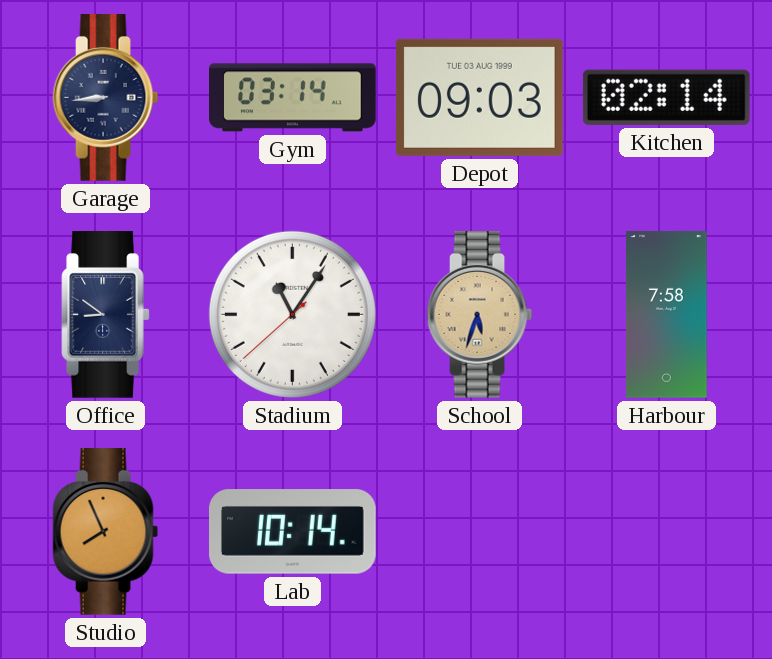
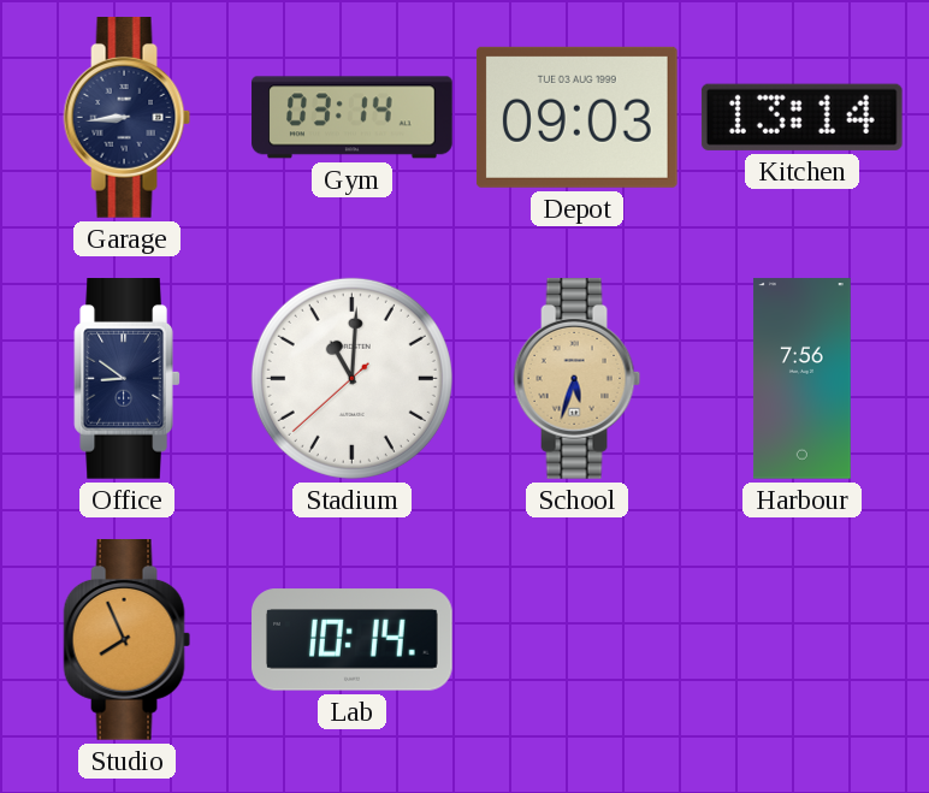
Kitchen: 02:14 -> 13:14
Stadium: 11:05 -> 11:00
Harbour: 7:58 -> 7:56
